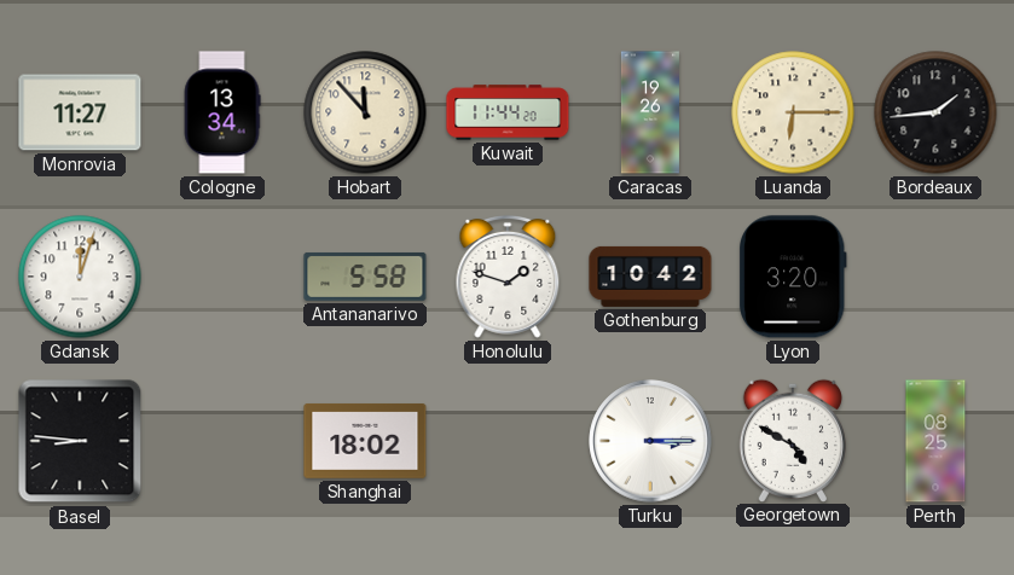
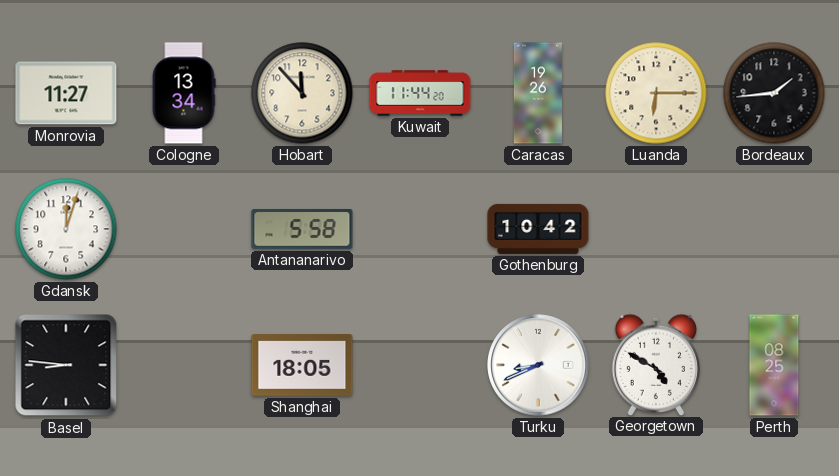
Honolulu: 1:48 -> none
Lyon: 3:20 -> none
Shanghai: 18:02 -> 18:05
Turku: 3:15 -> 8:41
